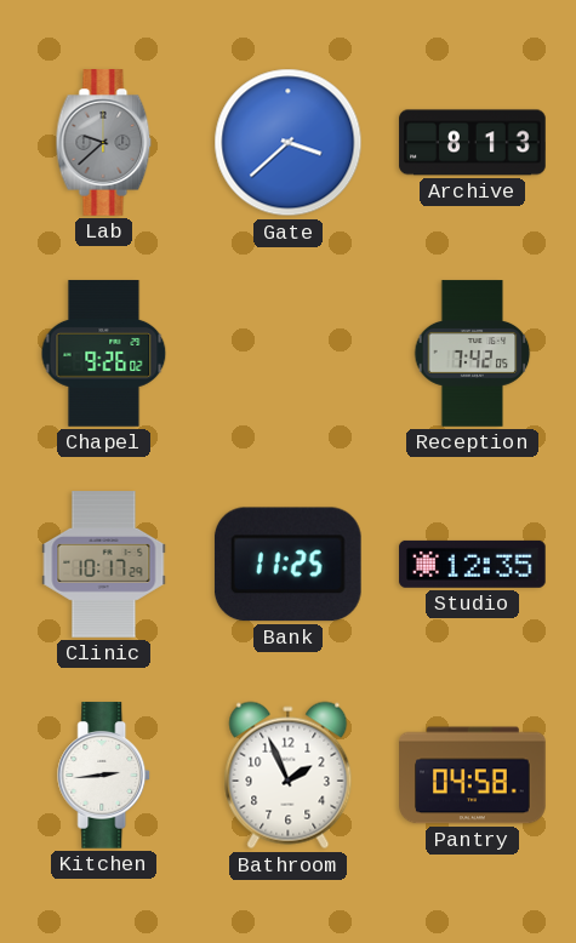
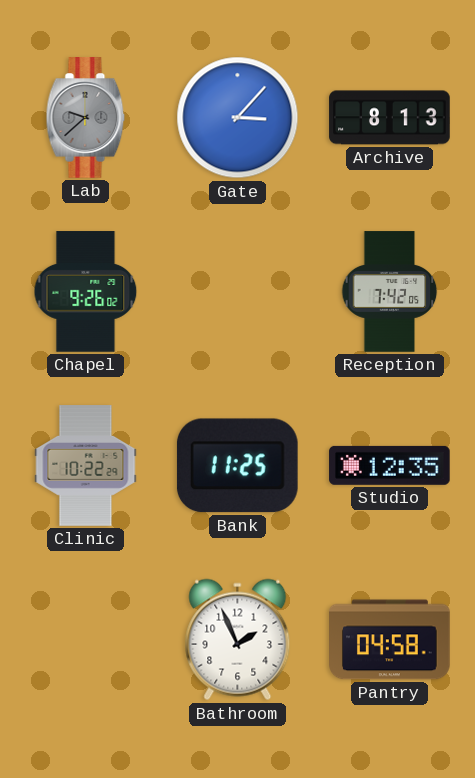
Gate: 3:38 -> 3:07
Clinic: 10:17 -> 10:22
Kitchen: 2:44 -> none
